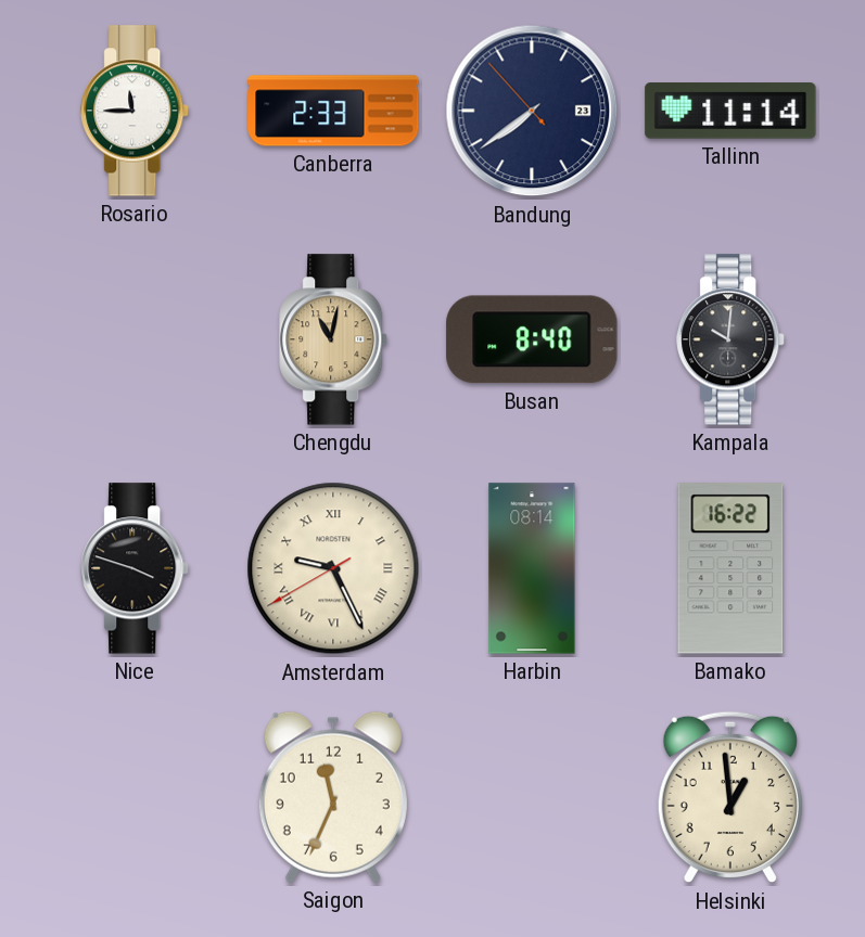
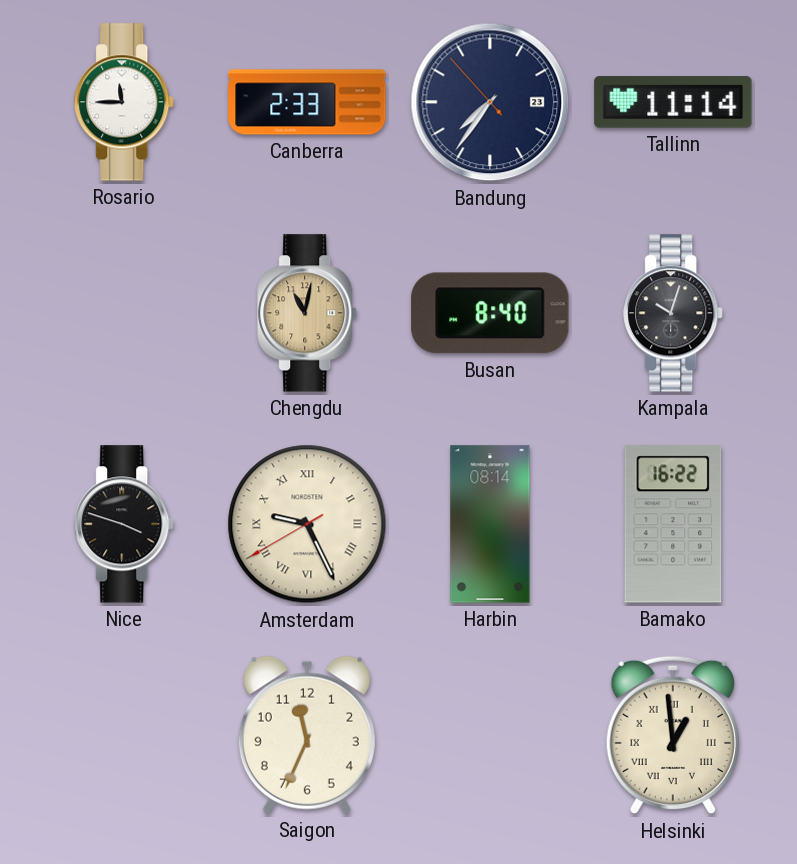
Bandung: 7:38 -> 7:35
Kampala: 10:01 -> 10:03
Helsinki numerals: Arabic -> Roman
